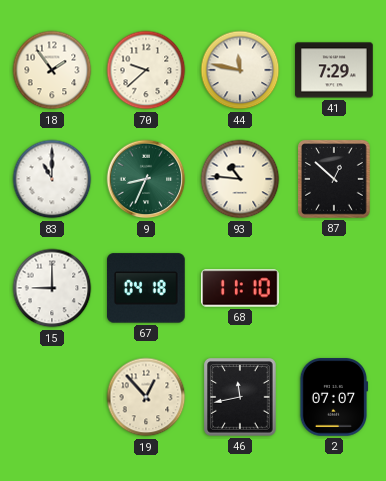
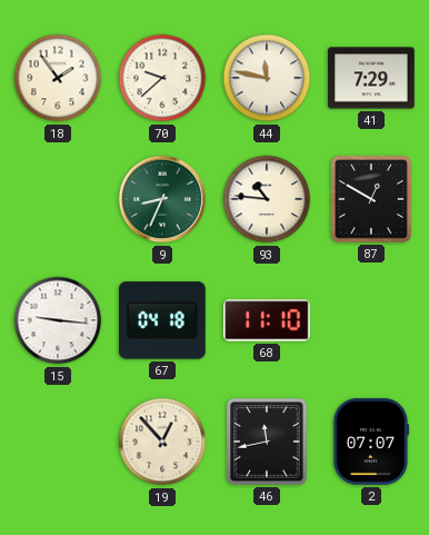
83: 11:00 -> none
87: 12:52 -> 12:50
15: 9:00 -> 9:16
